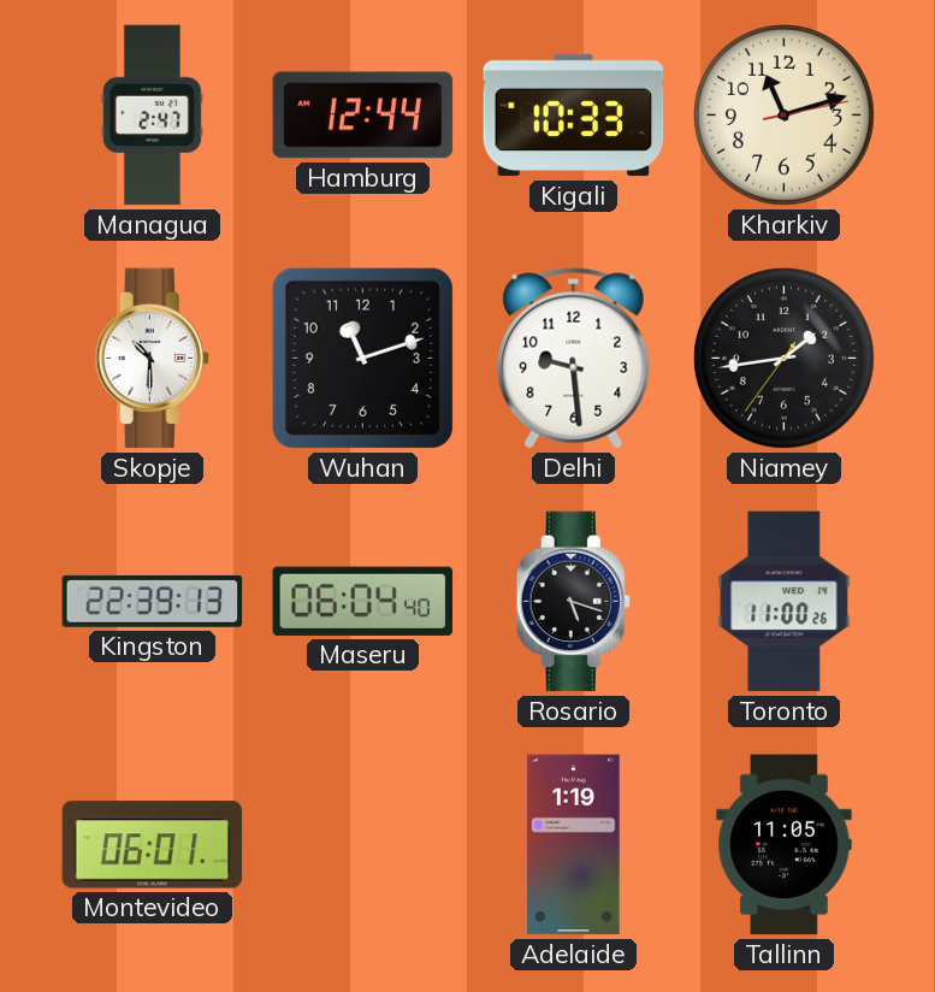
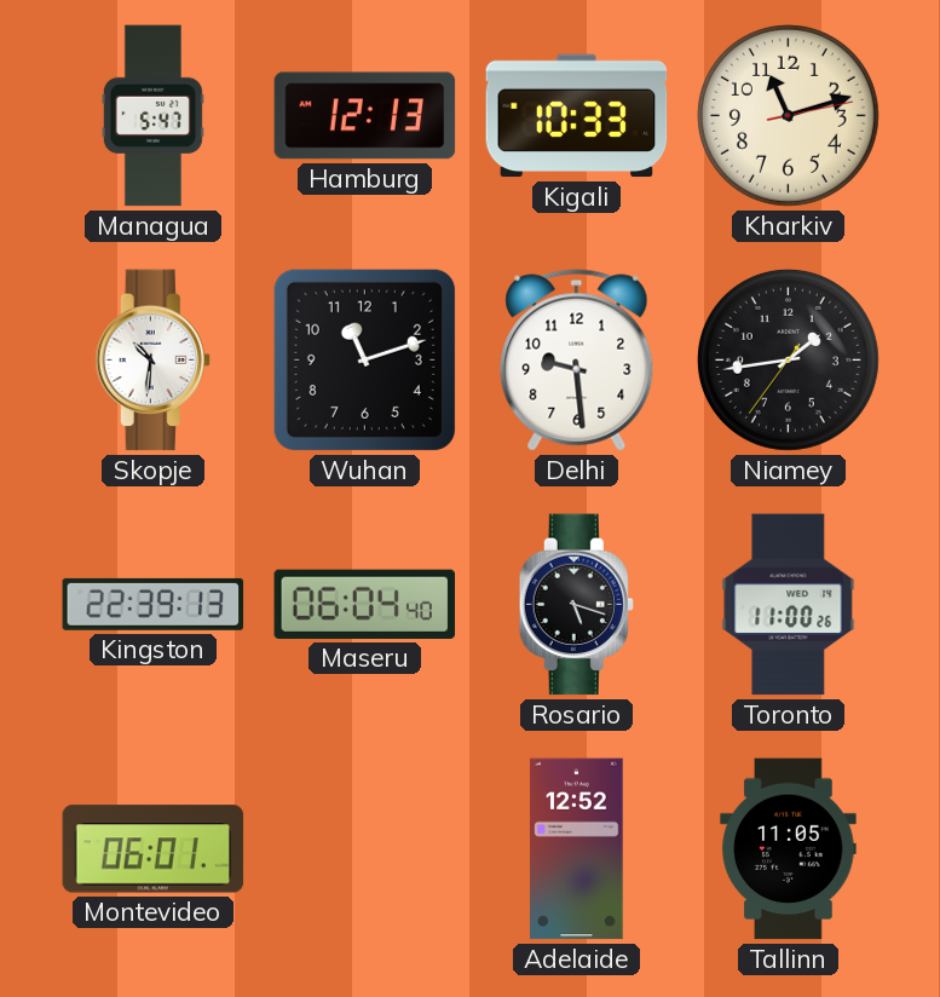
Managua: 2:47 -> 5:47
Hamburg: 12:44 -> 12:13
Skopje: 10:30 -> 10:31
Adelaide: 1:19 -> 12:52
